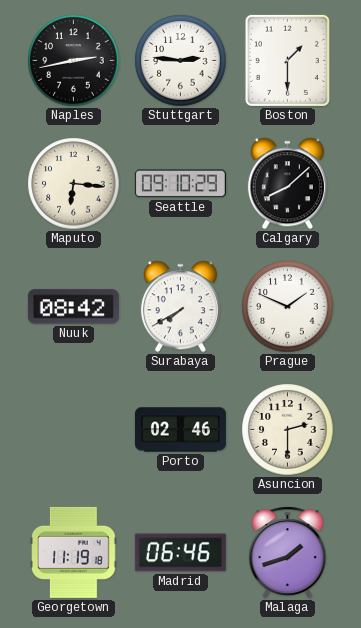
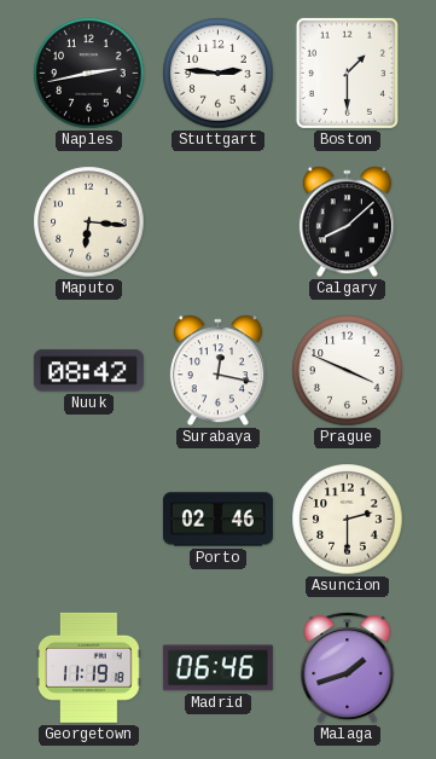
Seattle: 09:10 -> none
Surabaya: 7:40 -> 12:17
Prague: 1:49 -> 3:49
